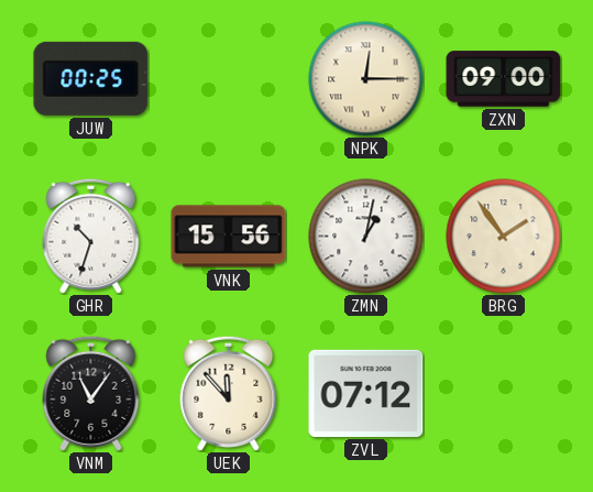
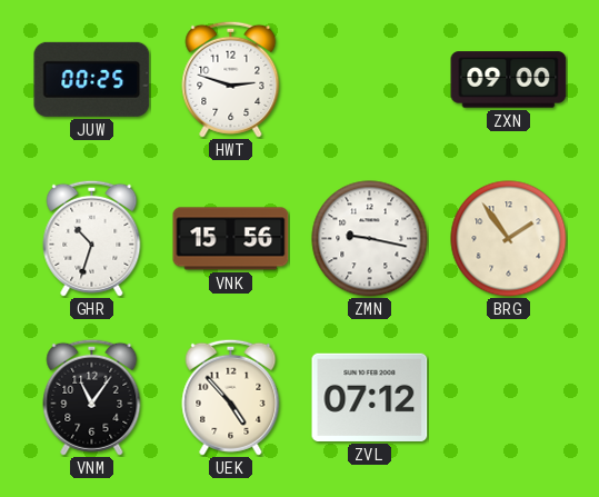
HWT: none -> 2:48
NPK: 12:15 -> none
ZMN: 1:02 -> 9:17
UEK: 11:53 -> 4:53
